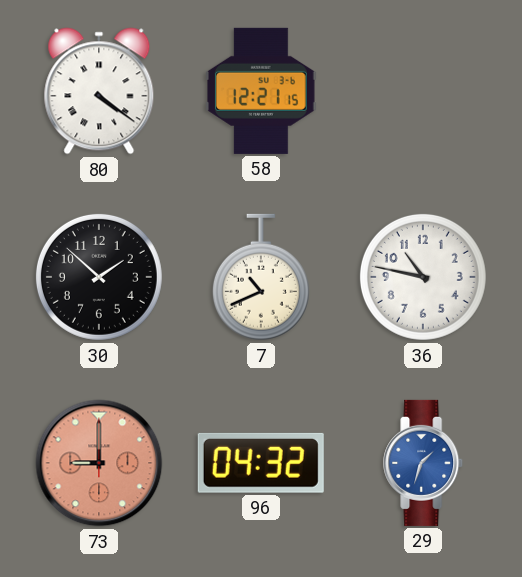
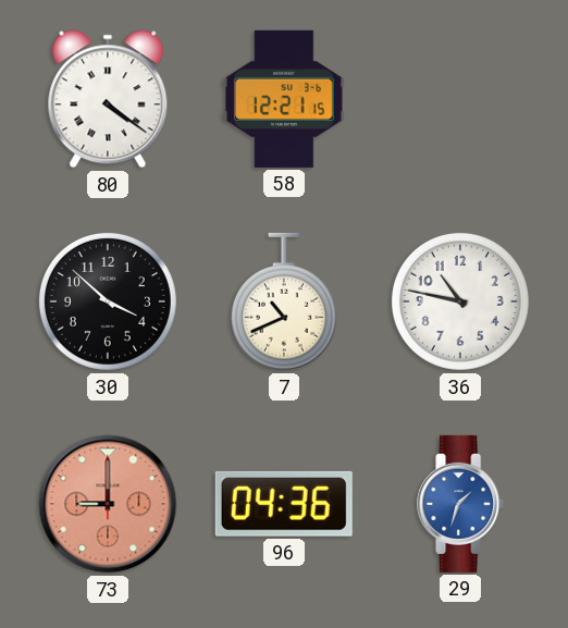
30: 1:52 -> 3:52
96: 04:32 -> 04:36
